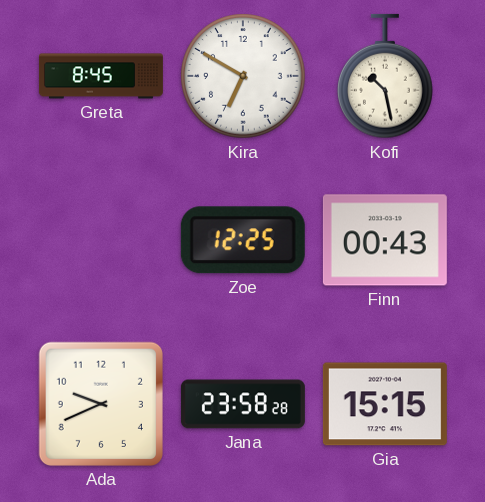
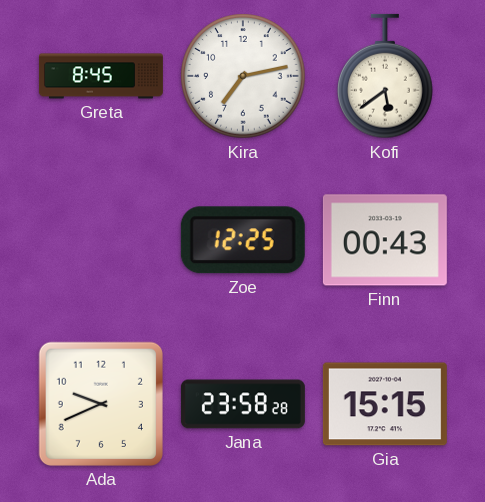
Kira: 6:50 -> 7:13
Kofi: 10:28 -> 5:39
